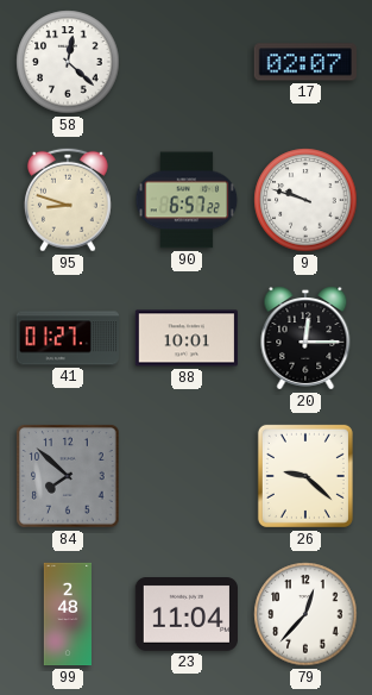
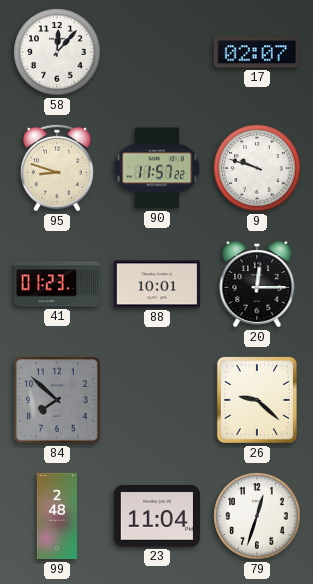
58: 12:22 -> 12:07
90: 6:57 -> 11:57
41: 01:27 -> 01:23
79: 12:37 -> 12:33
